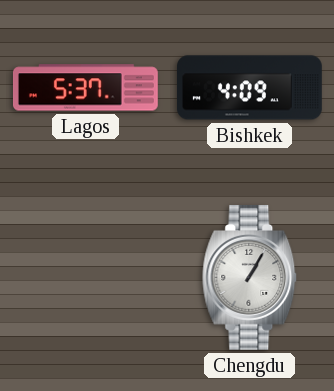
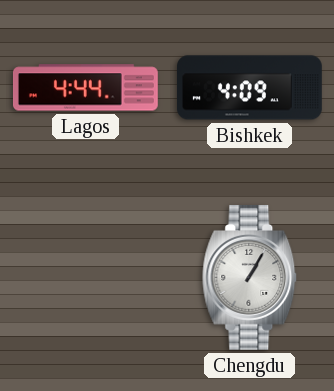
Lagos: 5:37 -> 4:44
